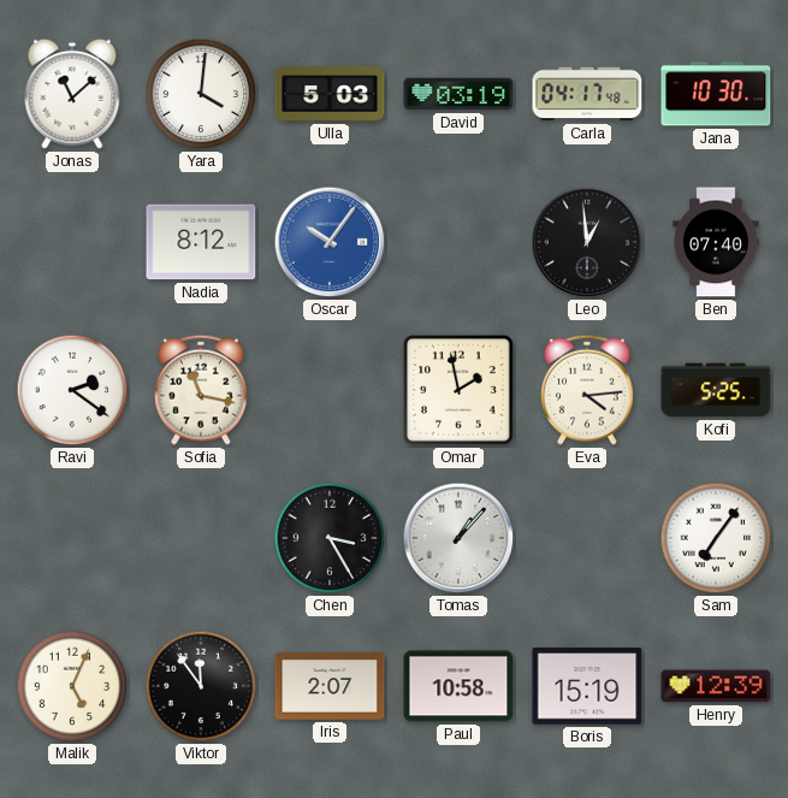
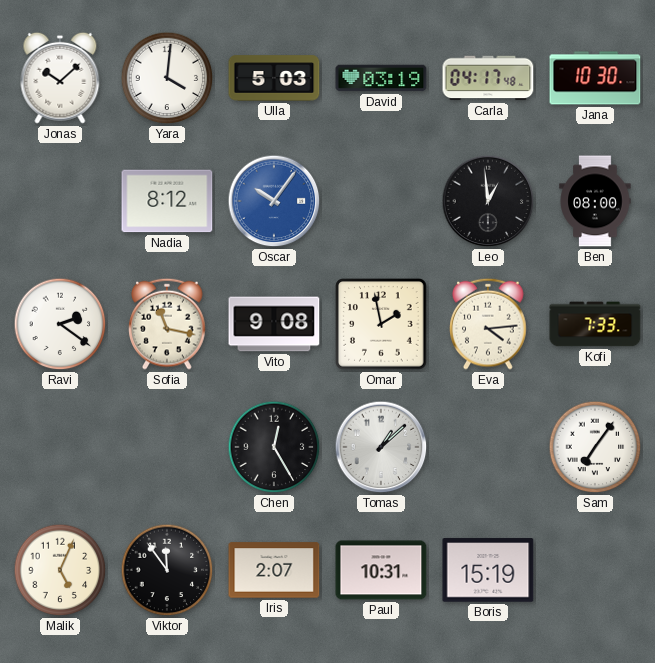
Jonas: 11:08 -> 10:08
Ben: 07:40 -> 08:00
Vito: none -> 9:08
Kofi: 5:25 -> 7:33
Chen: 3:25 -> 12:25
Tomas: 1:07 -> 1:08
Paul: 10:58 -> 10:31
Henry: 12:39 -> none
